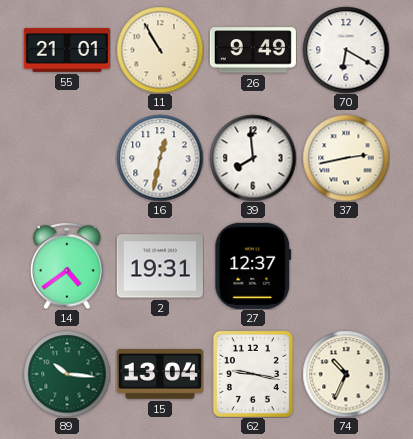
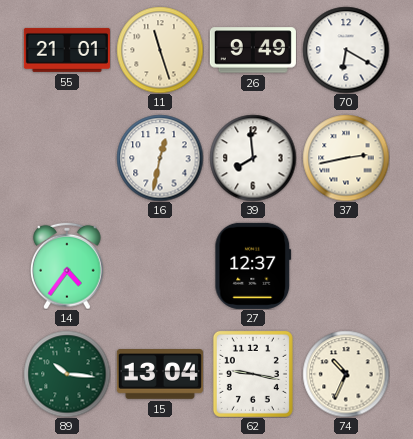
11: 10:55 -> 11:27
14: 4:39 -> 4:36
2: 19:31 -> none
